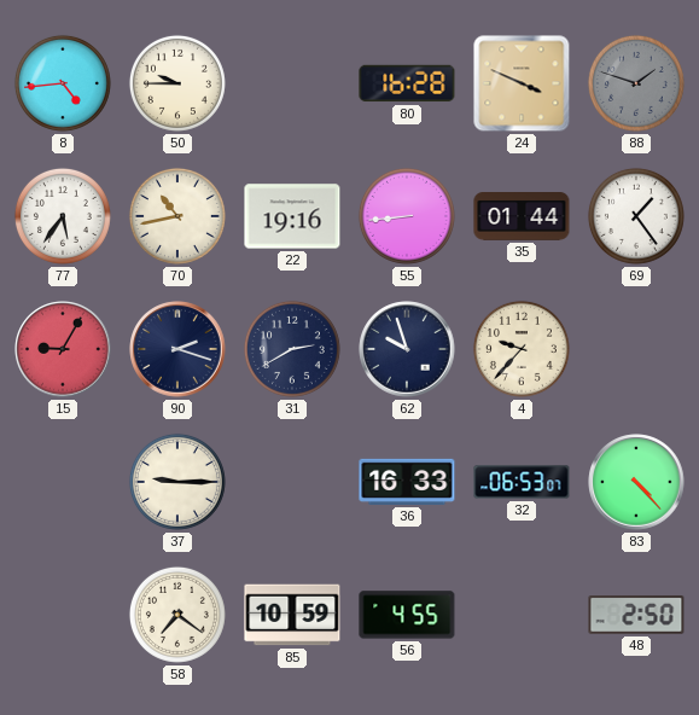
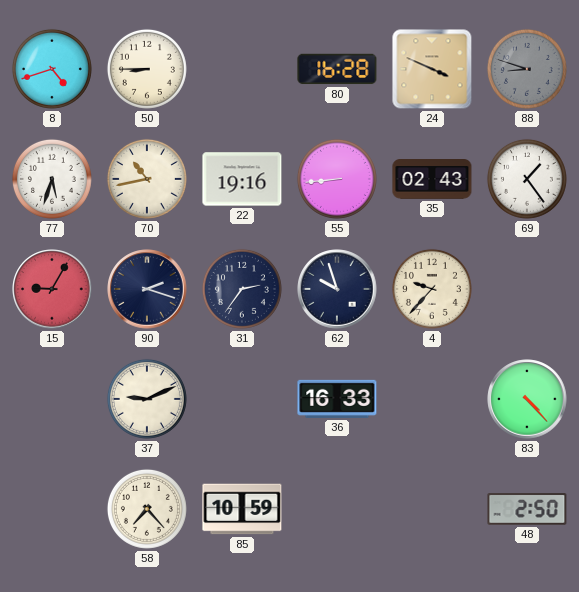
8: 4:44 -> 4:42
50: 9:45 -> 8:45
88: 1:48 -> 8:48
77: 5:36 -> 5:33
35: 01:44 -> 02:43
31: 2:40 -> 2:36
37: 9:15 -> 9:11
32: 06:53 -> none
58: 7:21 -> 7:23
56: 4:55 -> none
